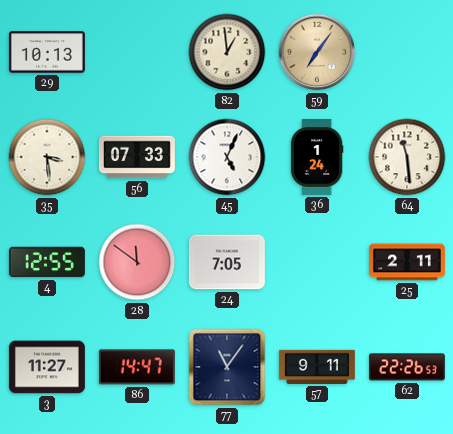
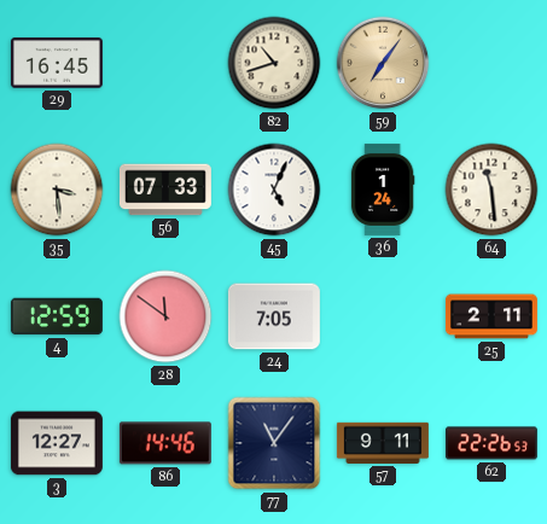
29: 10:13 -> 16:45
82: 12:59 -> 10:42
4: 12:55 -> 12:59
3: 11:27 -> 12:27
86: 14:47 -> 14:46
